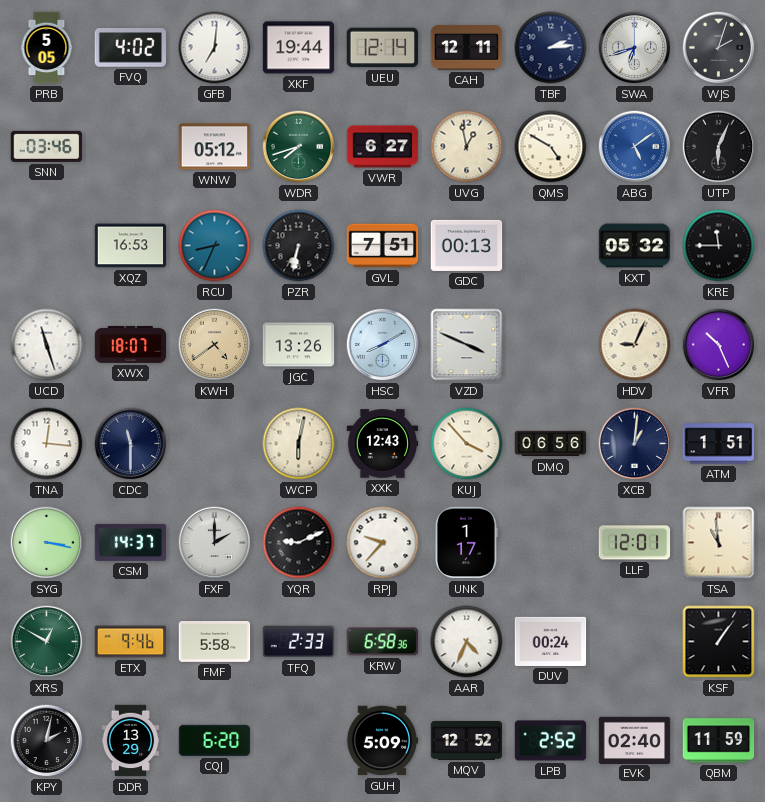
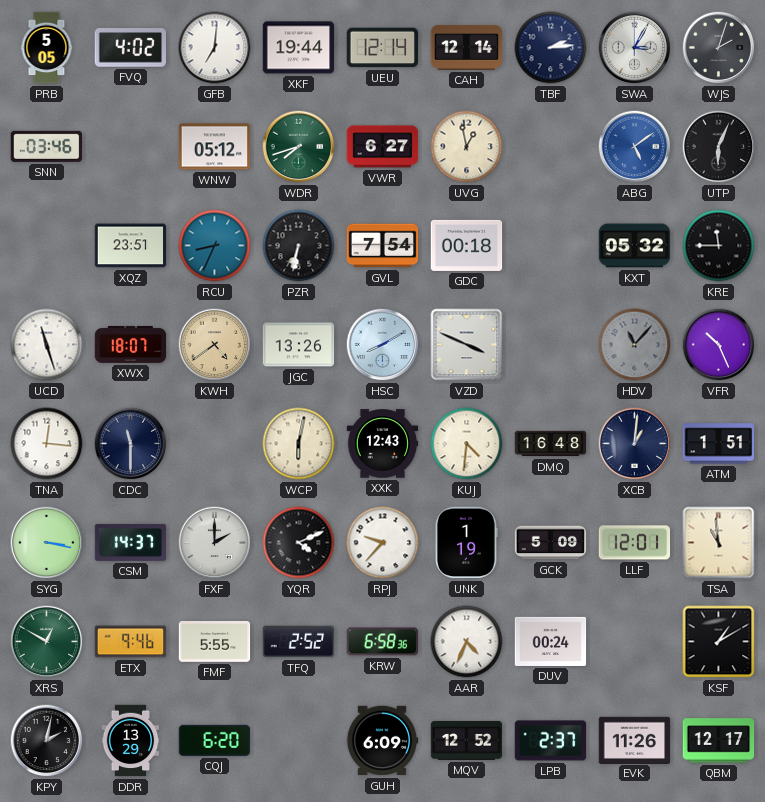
CAH: 12:11 -> 12:14
SWA: 6:42 -> 3:05
QMS: 4:50 -> none
XQZ: 16:53 -> 23:51
GVL: 7:51 -> 7:54
GDC: 00:13 -> 00:18
HDV: 9:04 -> 11:07
HDV dial: cream -> grey
KUJ: 3:53 -> 4:31
DMQ: 06:56 -> 16:48
YQR: 9:11 -> 4:11
UNK: 1:17 -> 1:19
GCK: none -> 5:09
FMF: 5:58 -> 5:55
TFQ: 2:33 -> 2:52
KSF: 1:06 -> 1:10
GUH: 5:09 -> 6:09
LPB: 2:52 -> 2:37
EVK: 02:40 -> 11:26
QBM: 11:59 -> 12:17
